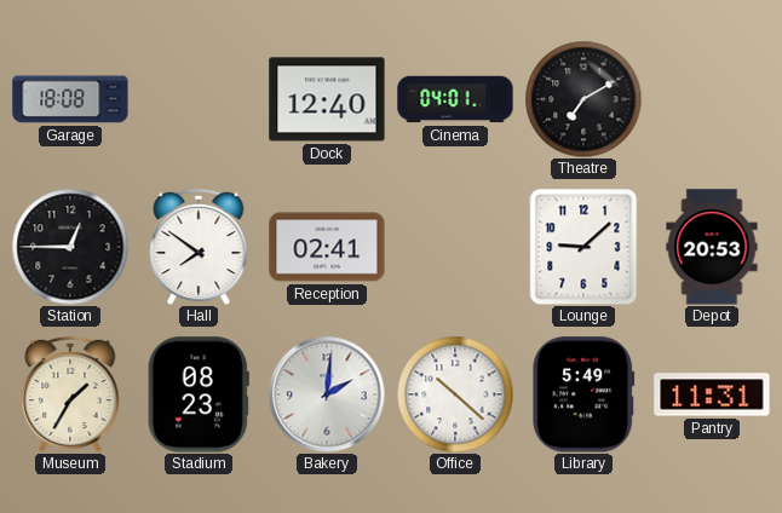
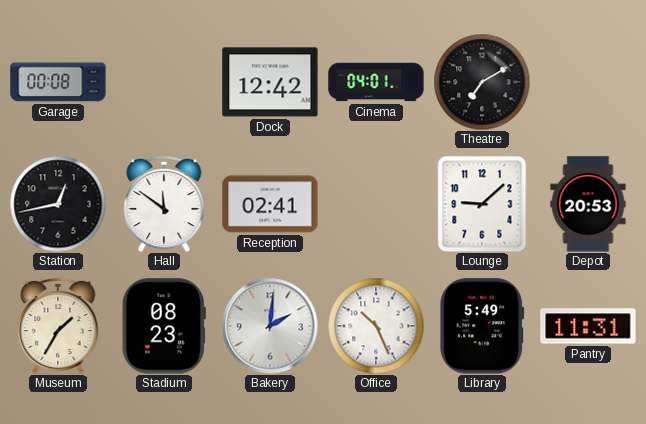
Garage: 18:08 -> 00:08
Dock: 12:40 -> 12:42
Station: 12:45 -> 12:43
Hall: 7:51 -> 11:51
Office: 10:22 -> 10:26
